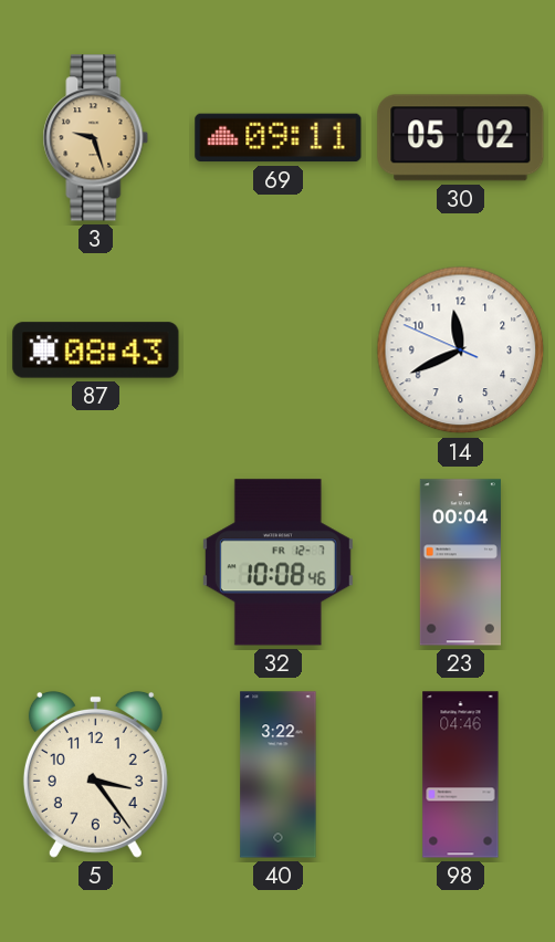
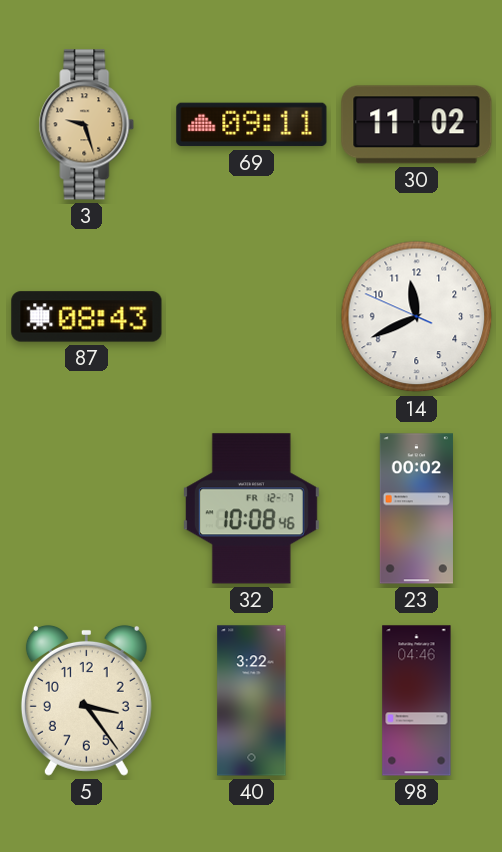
30: 05:02 -> 11:02
23: 00:04 -> 00:02
